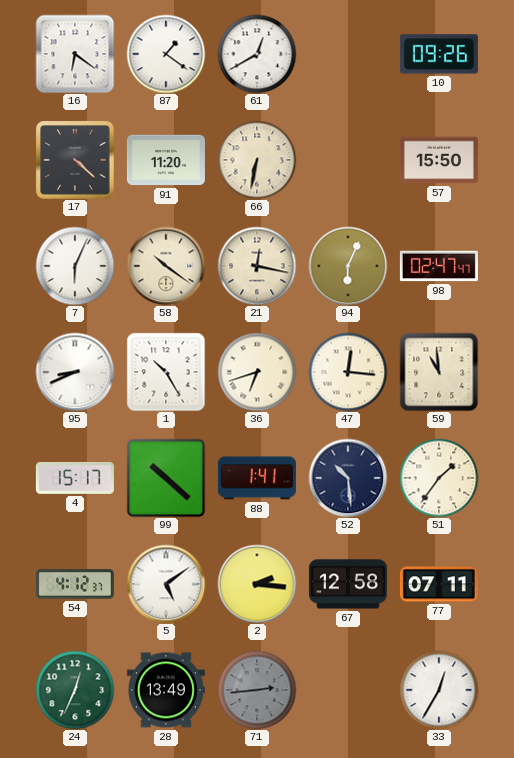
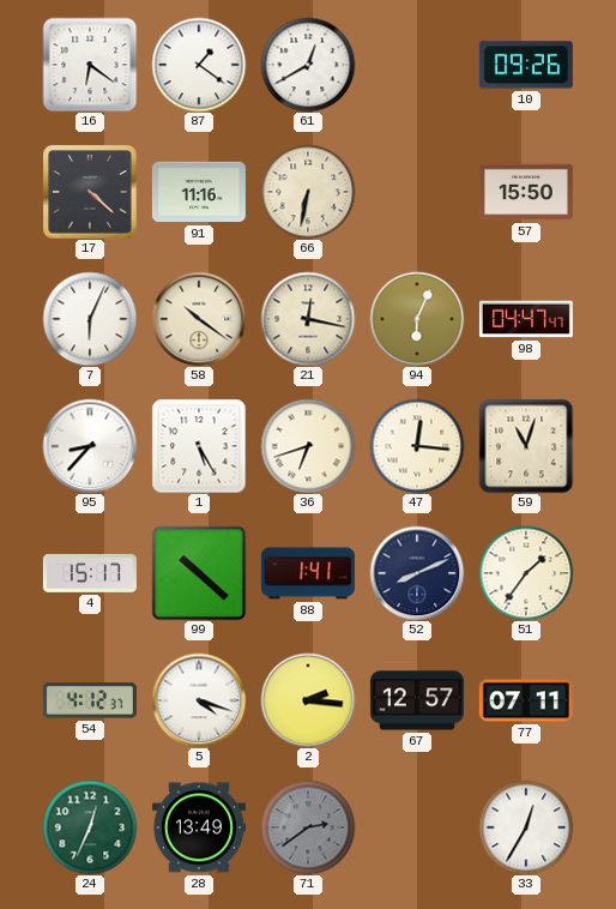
91: 11:20 -> 11:16
98: 02:47 -> 04:47
95: 8:41 -> 8:37
1: 10:25 -> 5:25
59: 10:59 -> 11:03
52: 10:29 -> 8:11
5: 5:09 -> 4:18
67: 12:58 -> 12:57
71: 2:44 -> 2:39
